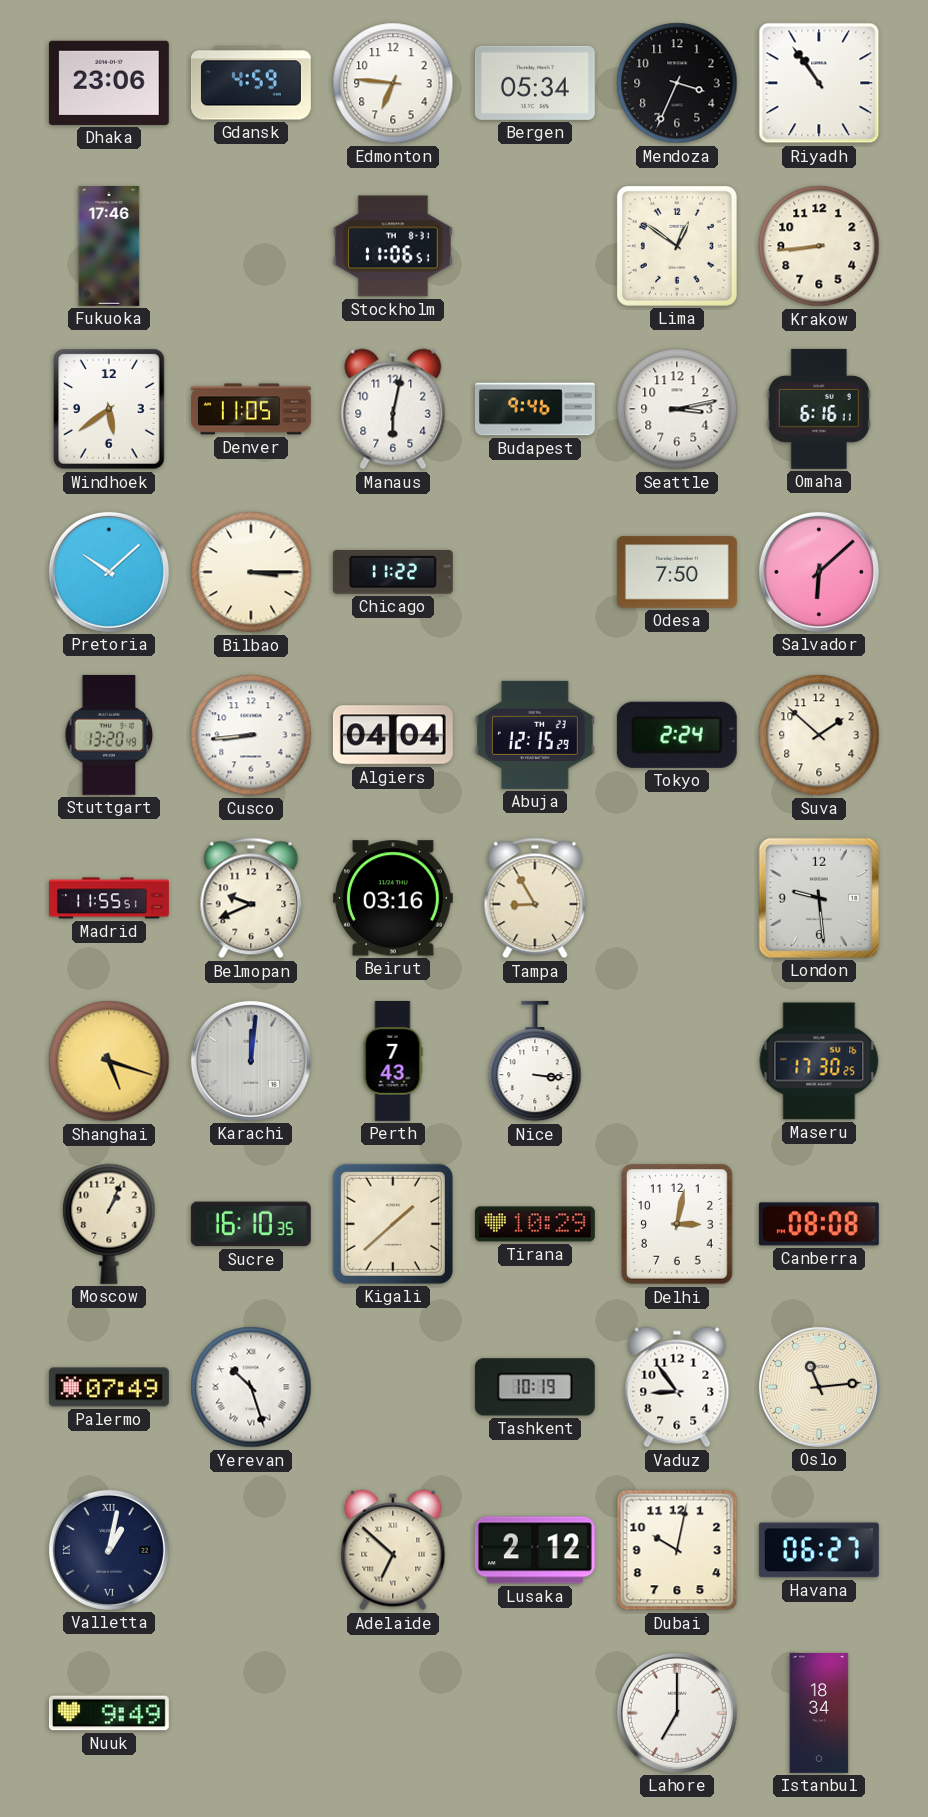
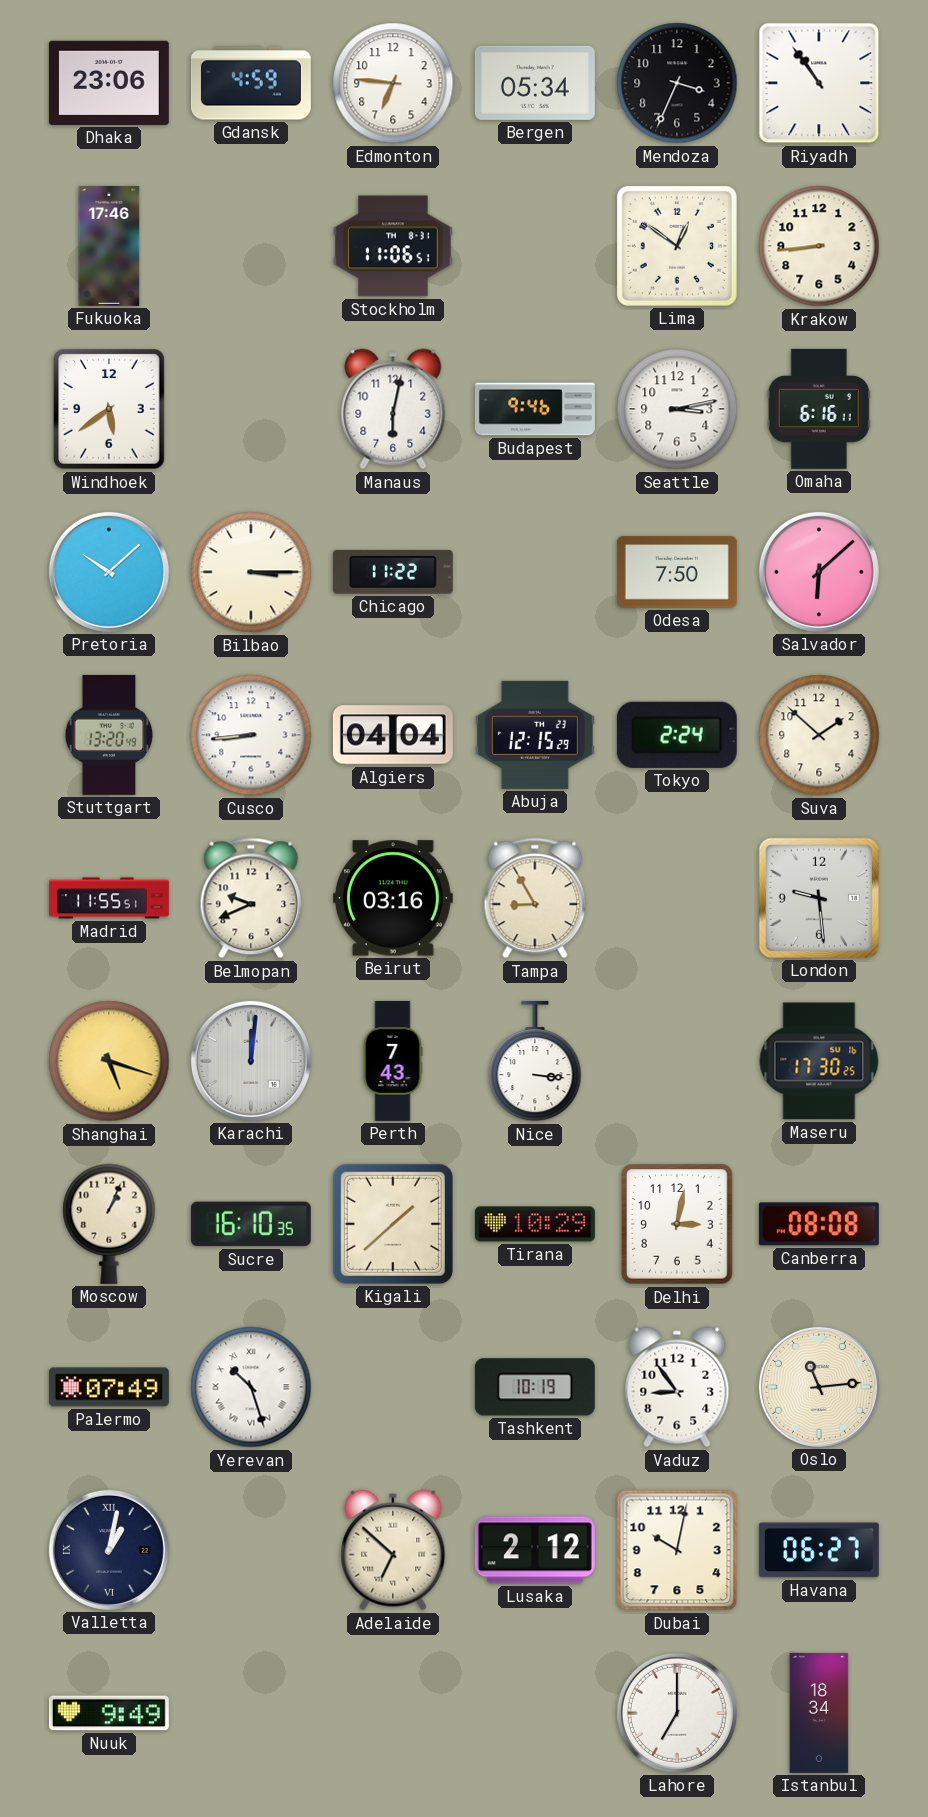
Denver: 11:05 -> none
